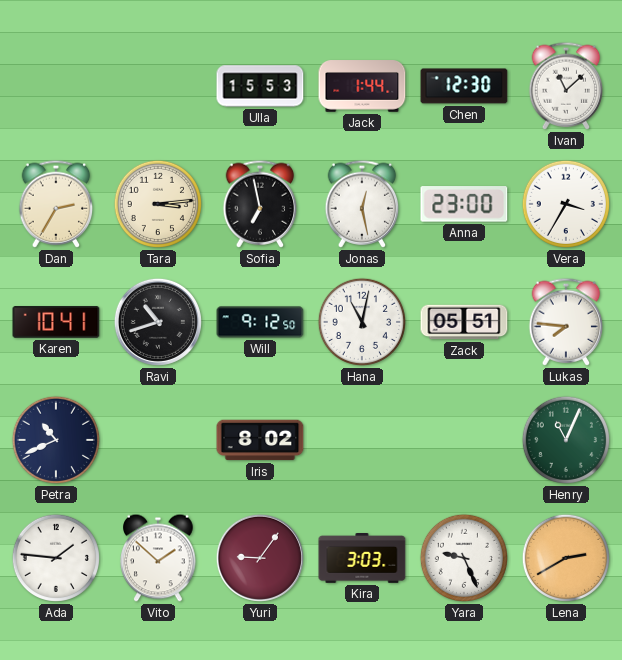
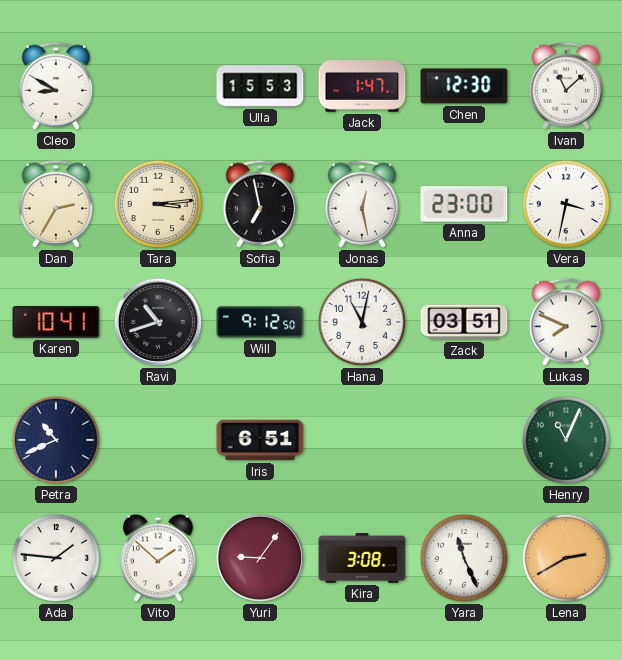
Cleo: none -> 8:50
Jack: 1:44 -> 1:47
Vera: 3:35 -> 3:32
Zack: 05:51 -> 03:51
Lukas: 7:46 -> 7:49
Iris: 8:02 -> 6:51
Kira: 3:03 -> 3:08
Yara: 9:26 -> 11:26
